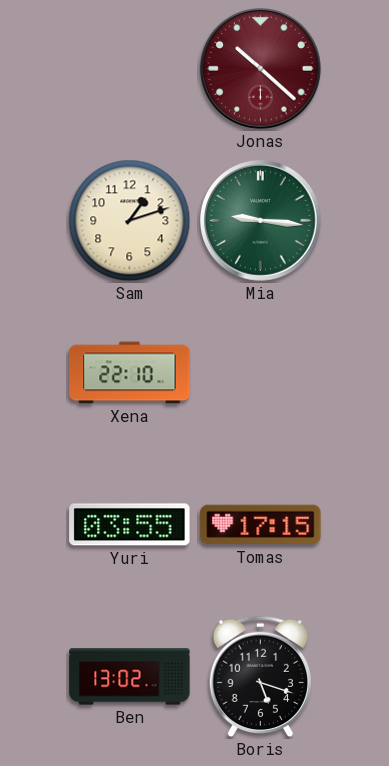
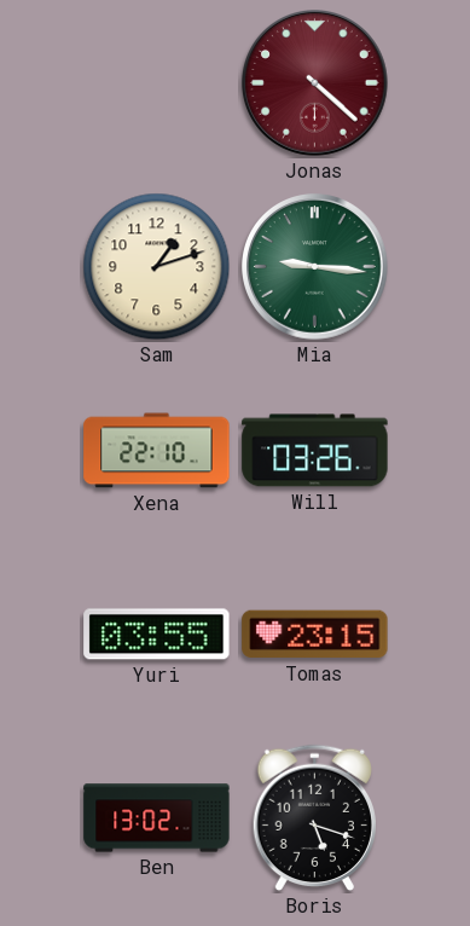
Jonas: 10:22 -> 4:22
Will: none -> 03:26
Tomas: 17:15 -> 23:15
